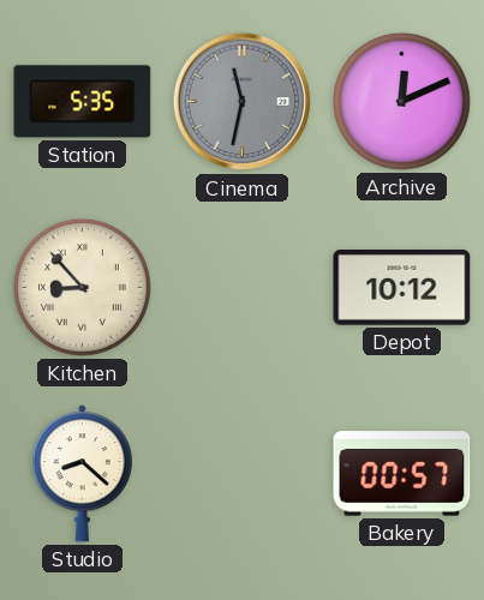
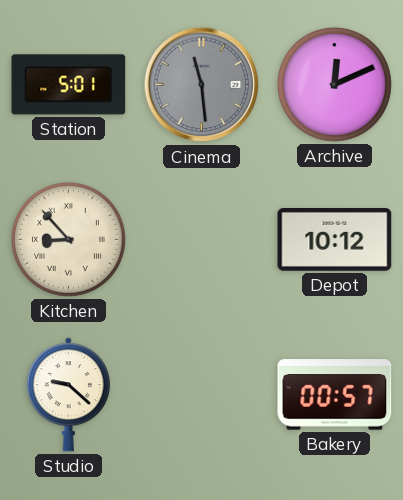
Station: 5:35 -> 5:01
Cinema: 11:32 -> 11:29
Studio: 8:22 -> 9:22
